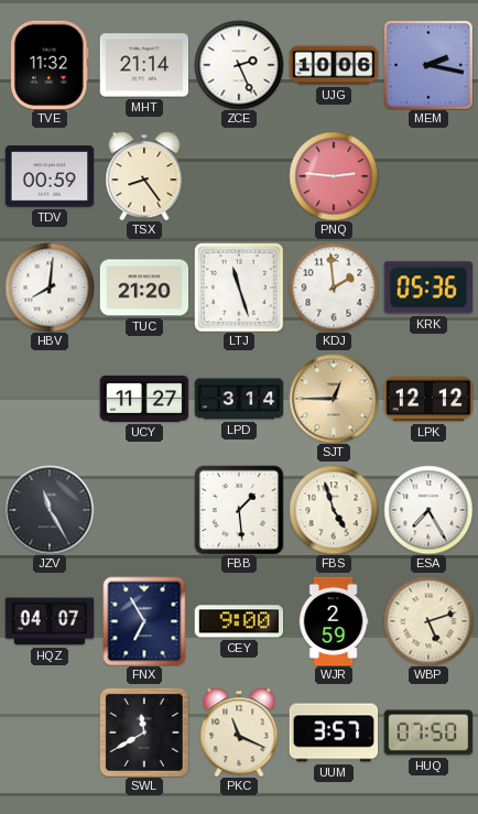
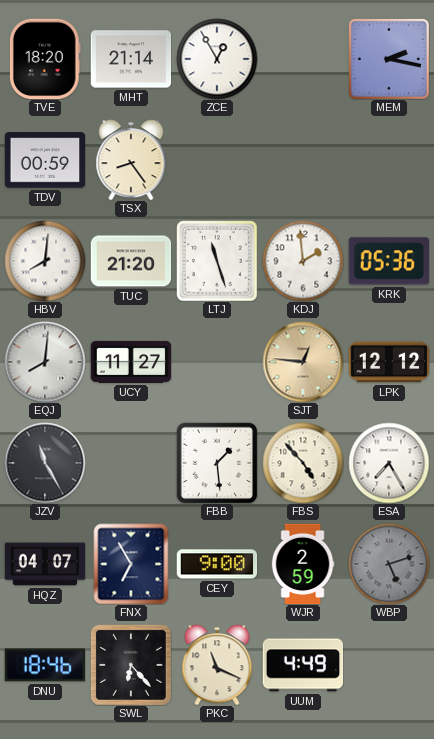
TVE: 11:32 -> 18:20
ZCE: 2:26 -> 12:55
UJG: 10:06 -> none
PNQ: 2:46 -> none
EQJ: none -> 8:01
LPD: 3:14 -> none
SJT: 12:45 -> 12:46
FBS: 4:57 -> 4:53
WBP dial: cream -> grey
DNU: none -> 18:46
SWL: 11:40 -> 6:23
UUM: 3:57 -> 4:49
HUQ: 07:50 -> none
